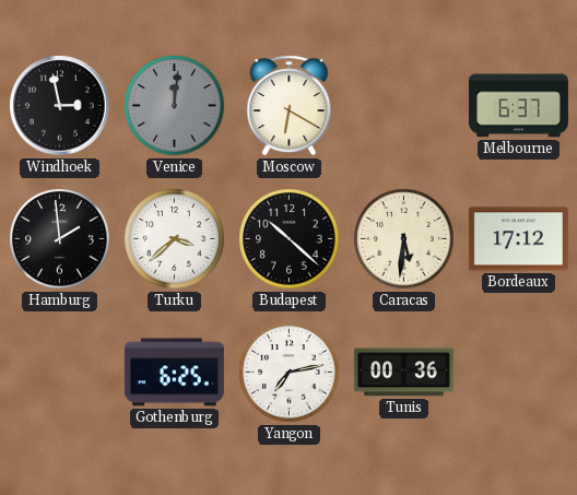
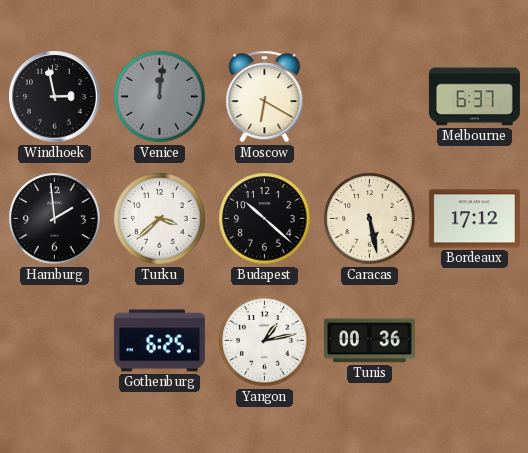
Caracas: 5:31 -> 5:28
Yangon: 7:13 -> 1:13
